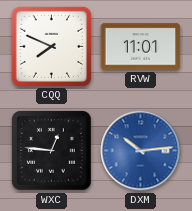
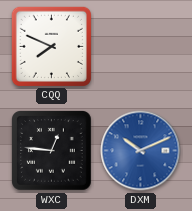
RVW: 11:01 -> none
DXM: 10:14 -> 10:11
